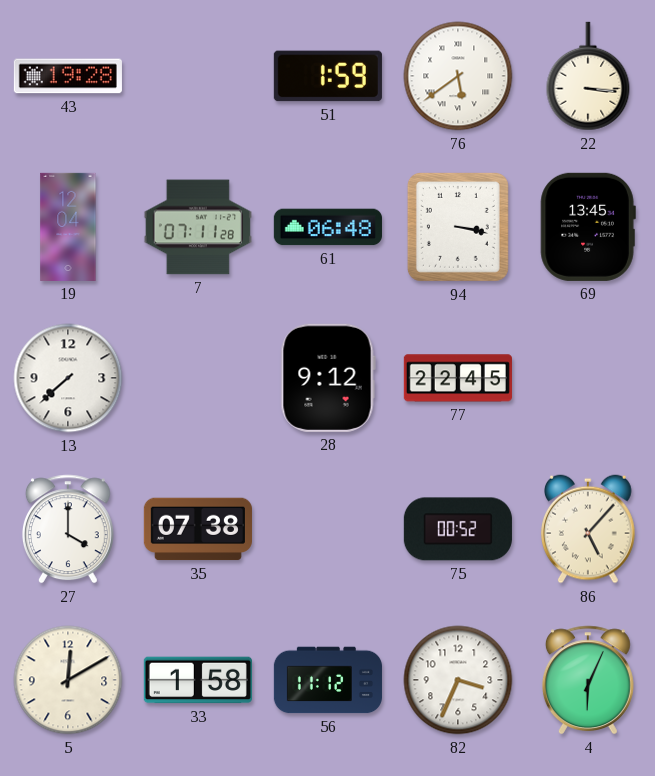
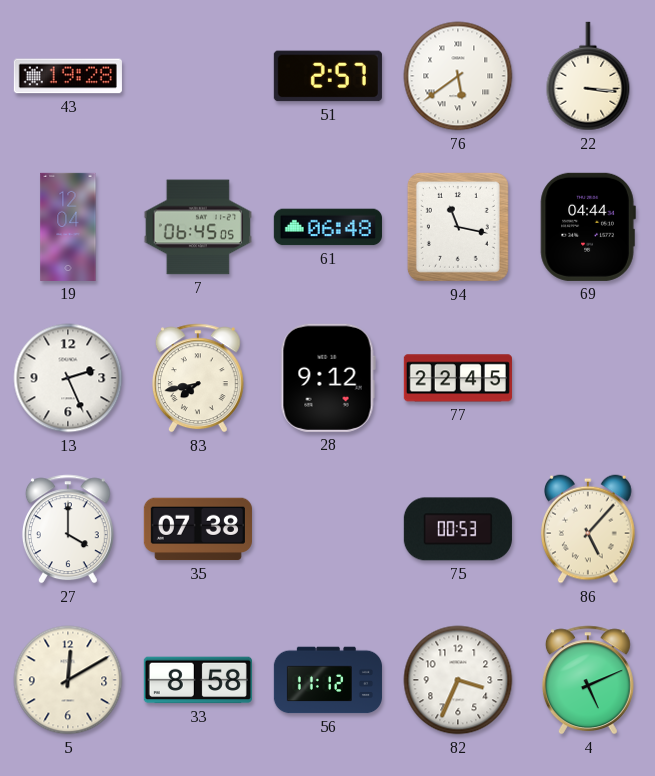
51: 1:59 -> 2:57
7: 07:11 -> 06:45
94: 3:17 -> 11:17
69: 13:45 -> 04:44
13: 7:38 -> 2:26
83: none -> 7:43
75: 00:52 -> 00:53
33: 1:58 -> 8:58
4: 6:04 -> 5:11
